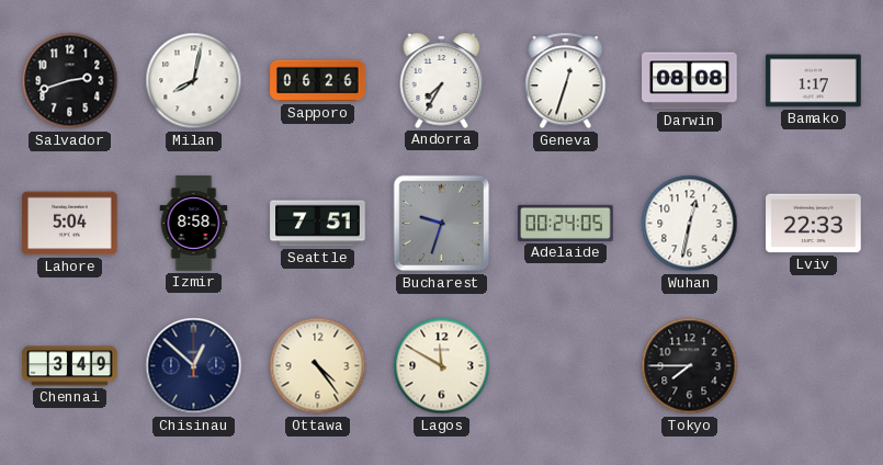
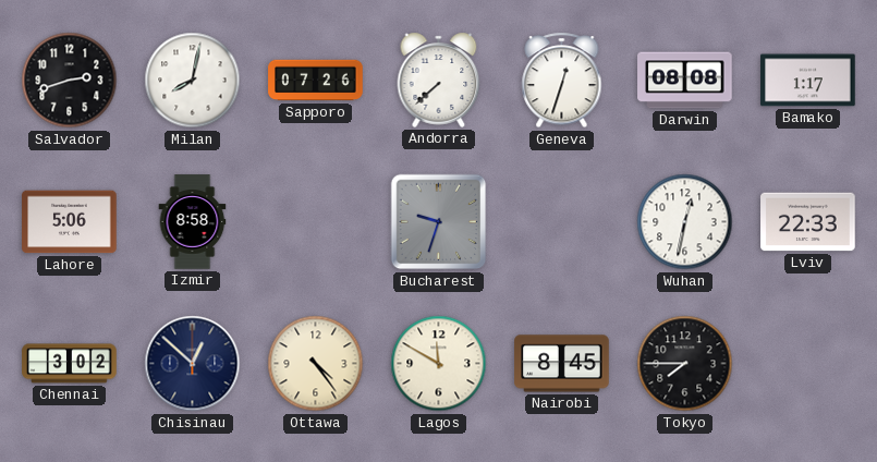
Sapporo: 06:26 -> 07:26
Andorra: 7:35 -> 7:38
Lahore: 5:04 -> 5:06
Seattle: 7:51 -> none
Adelaide: 00:24 -> none
Chennai: 3:49 -> 3:02
Nairobi: none -> 8:45
